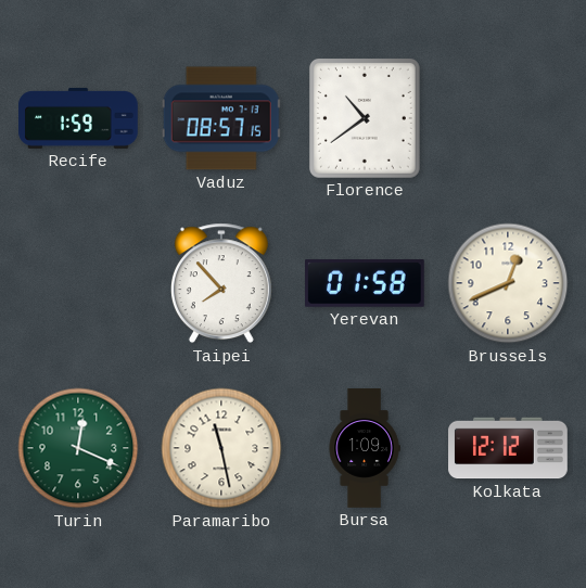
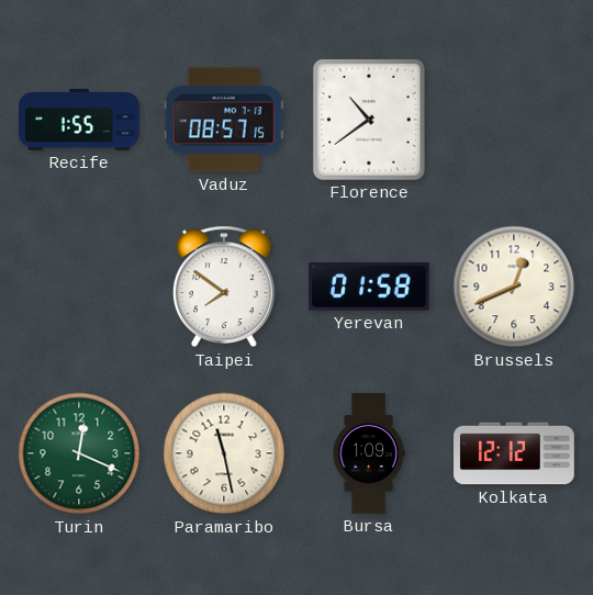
Recife: 1:59 -> 1:55
Taipei: 7:53 -> 7:51
